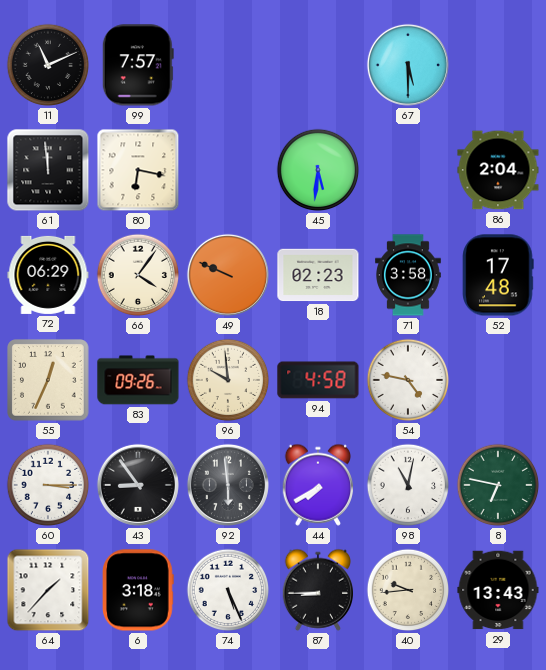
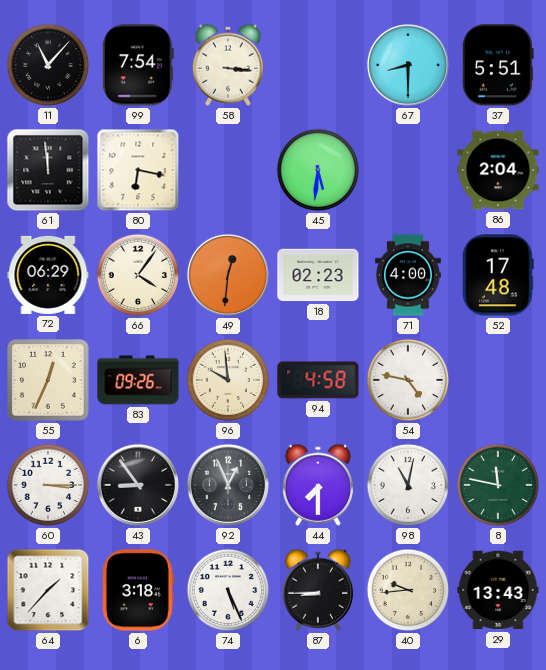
11: 11:11 -> 11:07
99: 7:57 -> 7:54
58: none -> 3:16
67: 5:30 -> 8:30
37: none -> 5:51
49: 9:49 -> 12:31
71: 3:58 -> 4:00
92: 5:59 -> 12:56
44: 7:40 -> 7:30
8: 6:47 -> 11:47
